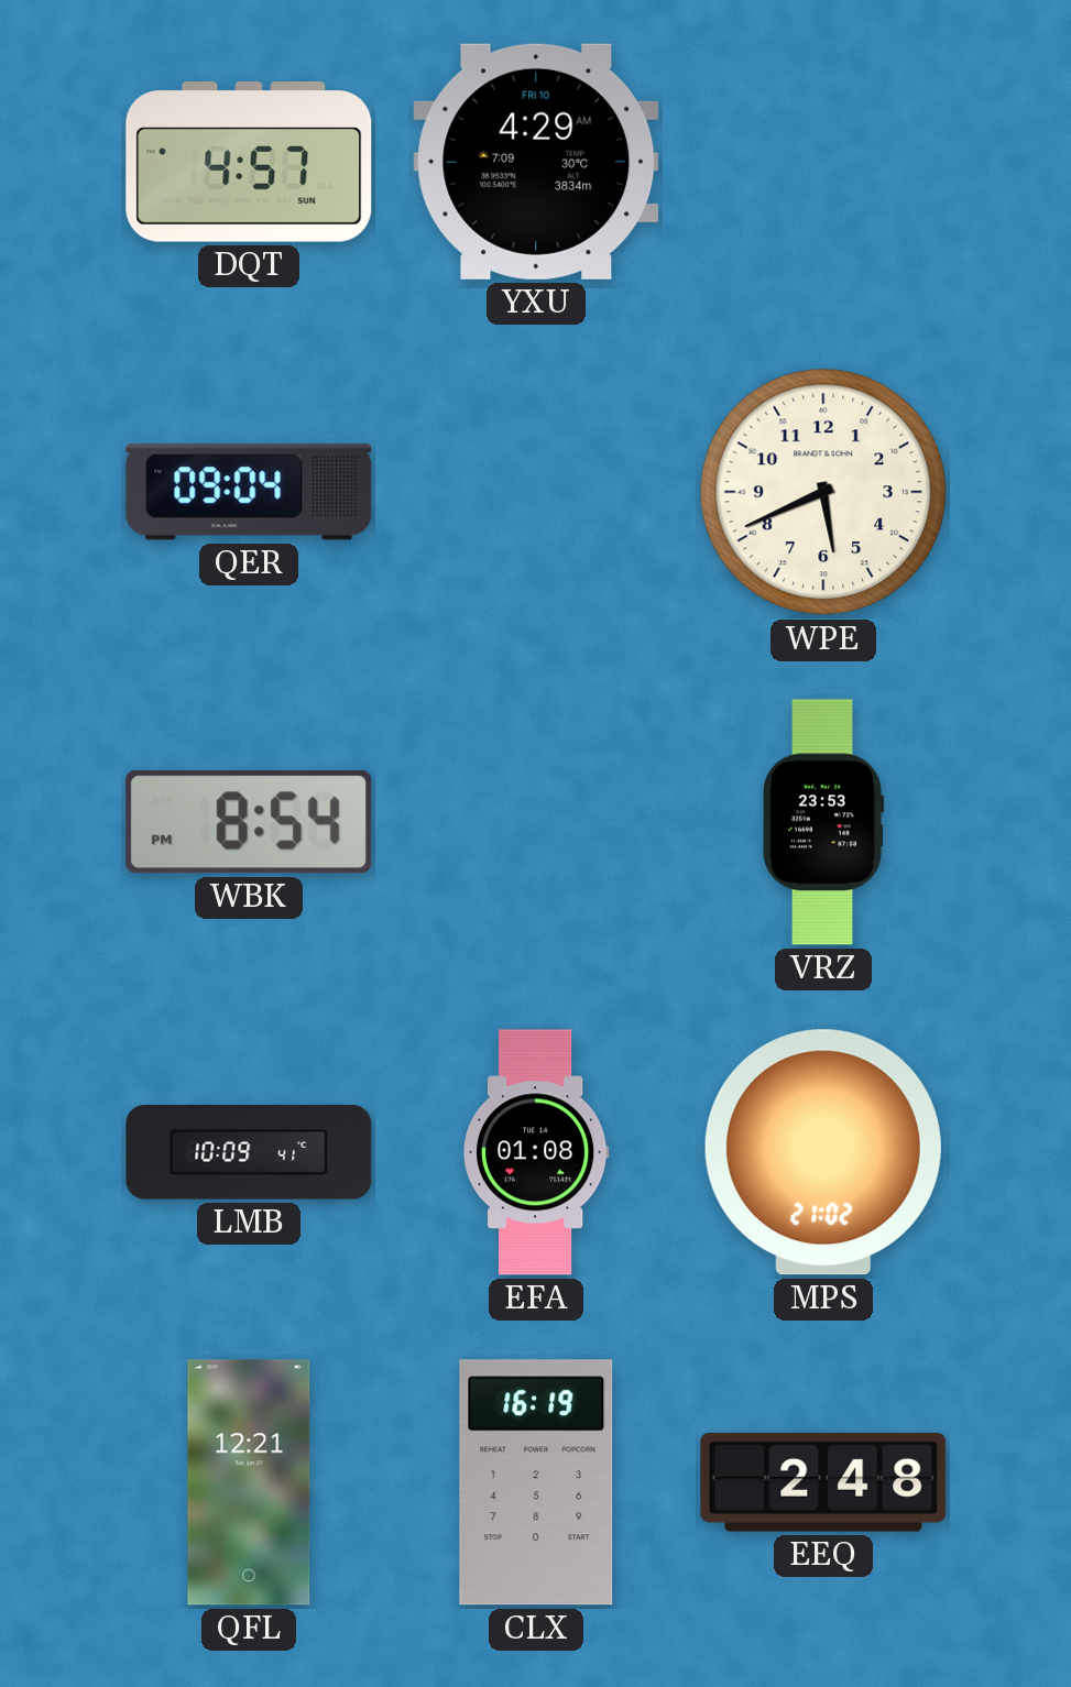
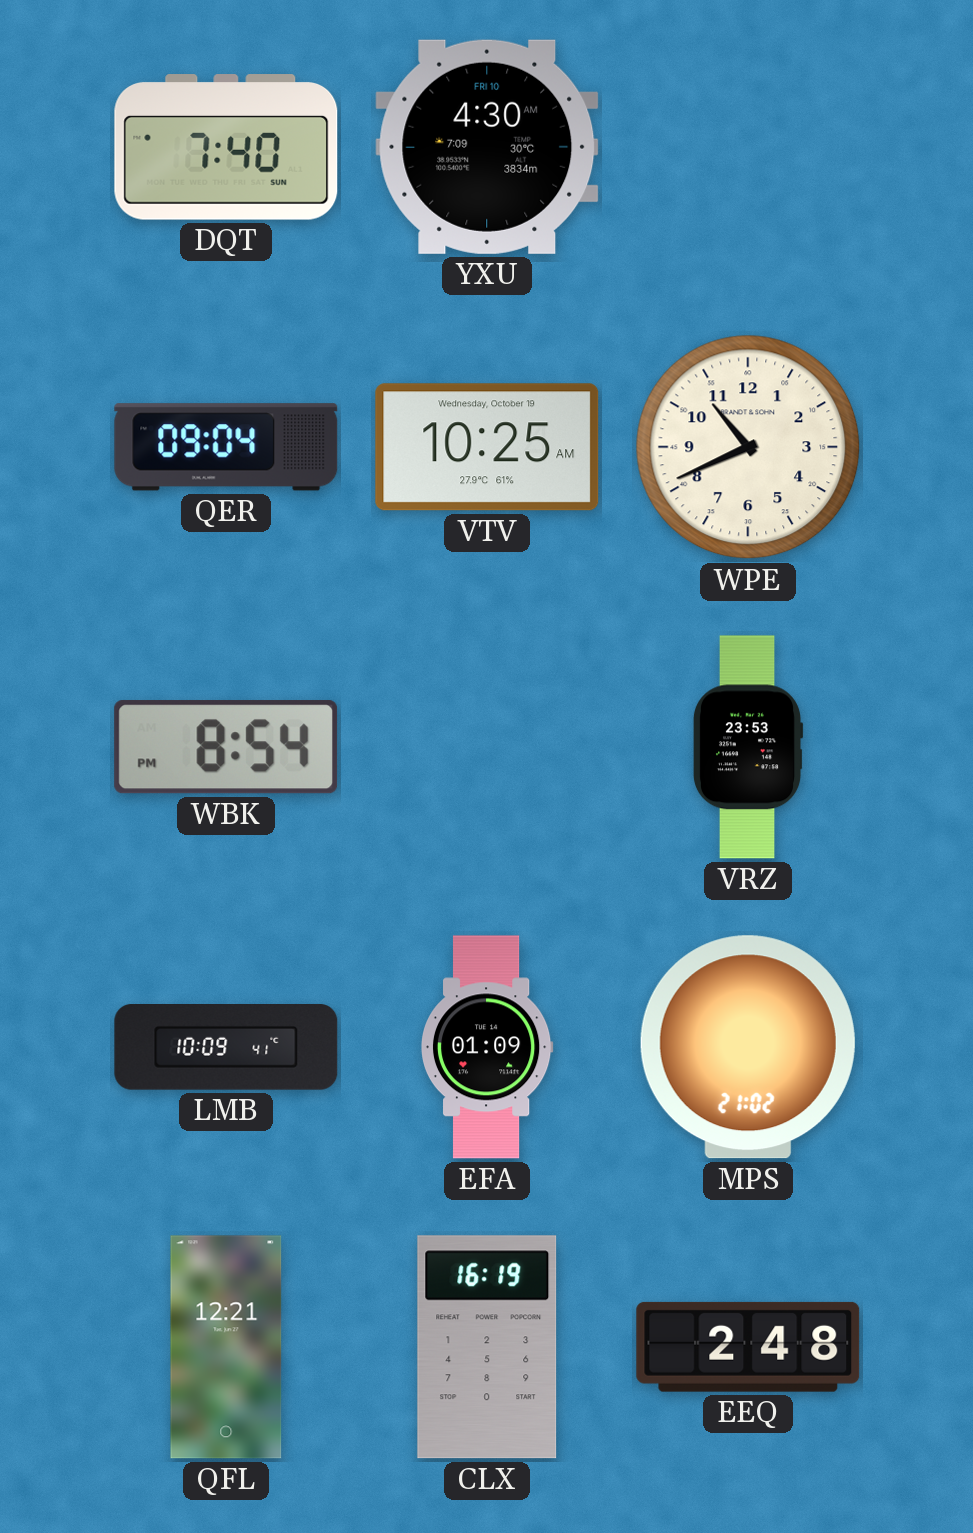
DQT: 4:57 -> 7:40
YXU: 4:29 -> 4:30
VTV: none -> 10:25
WPE: 5:41 -> 10:41
EFA: 01:08 -> 01:09
